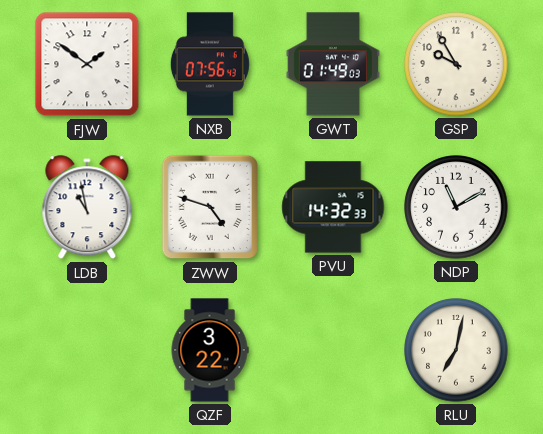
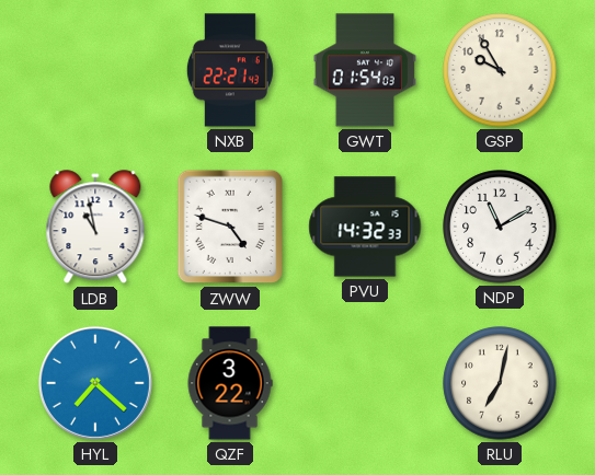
FJW: 1:51 -> none
NXB: 07:56 -> 22:21
GWT: 01:49 -> 01:54
HYL: none -> 7:22
